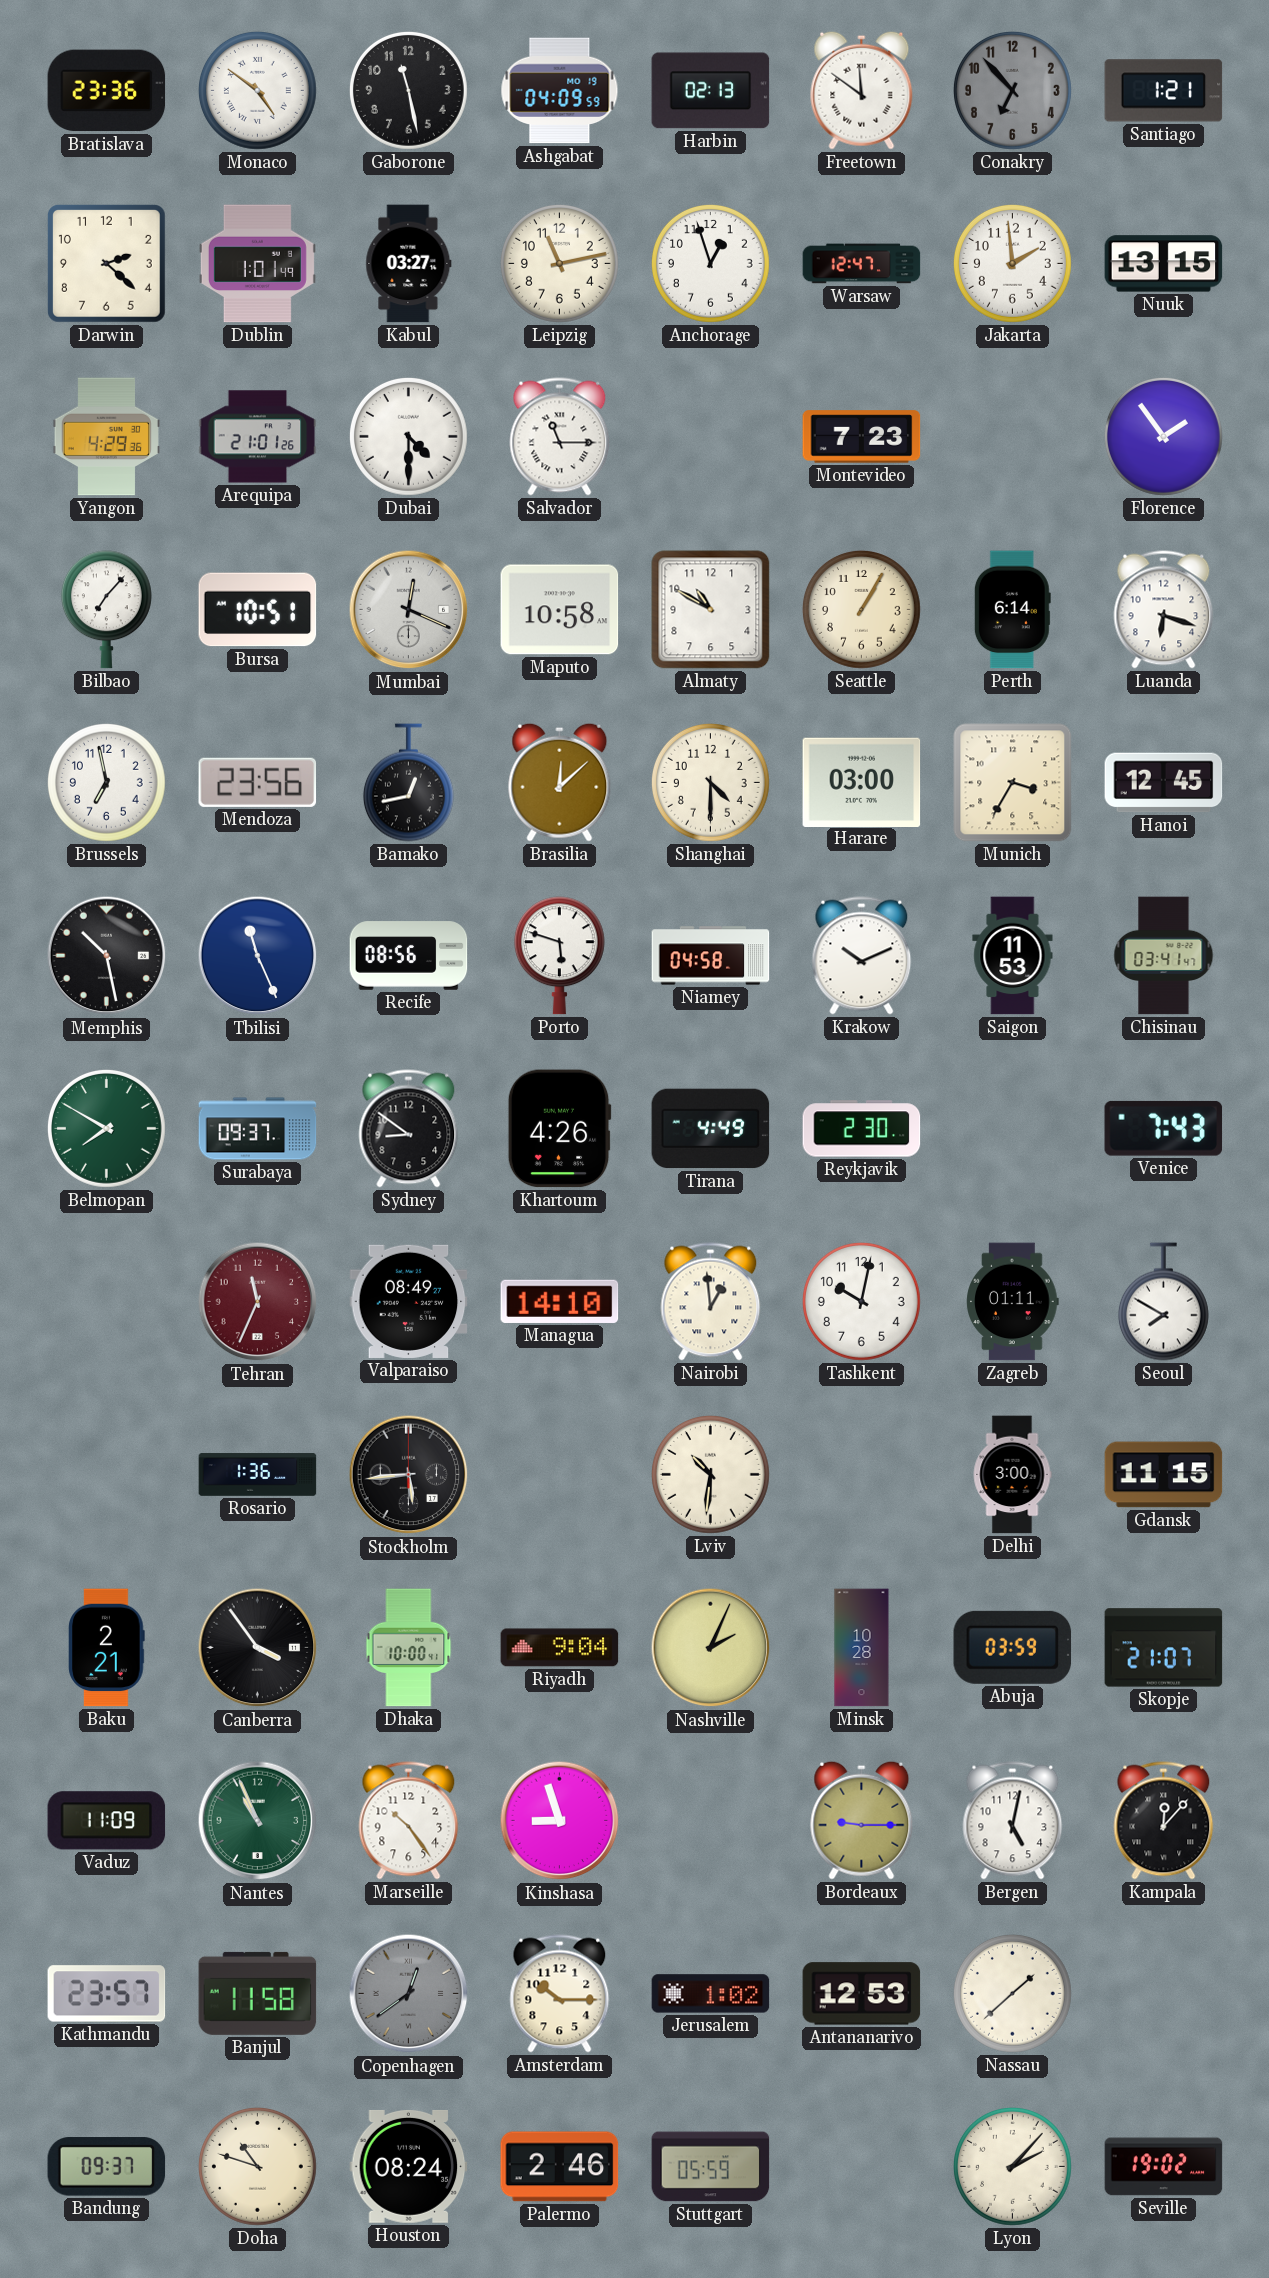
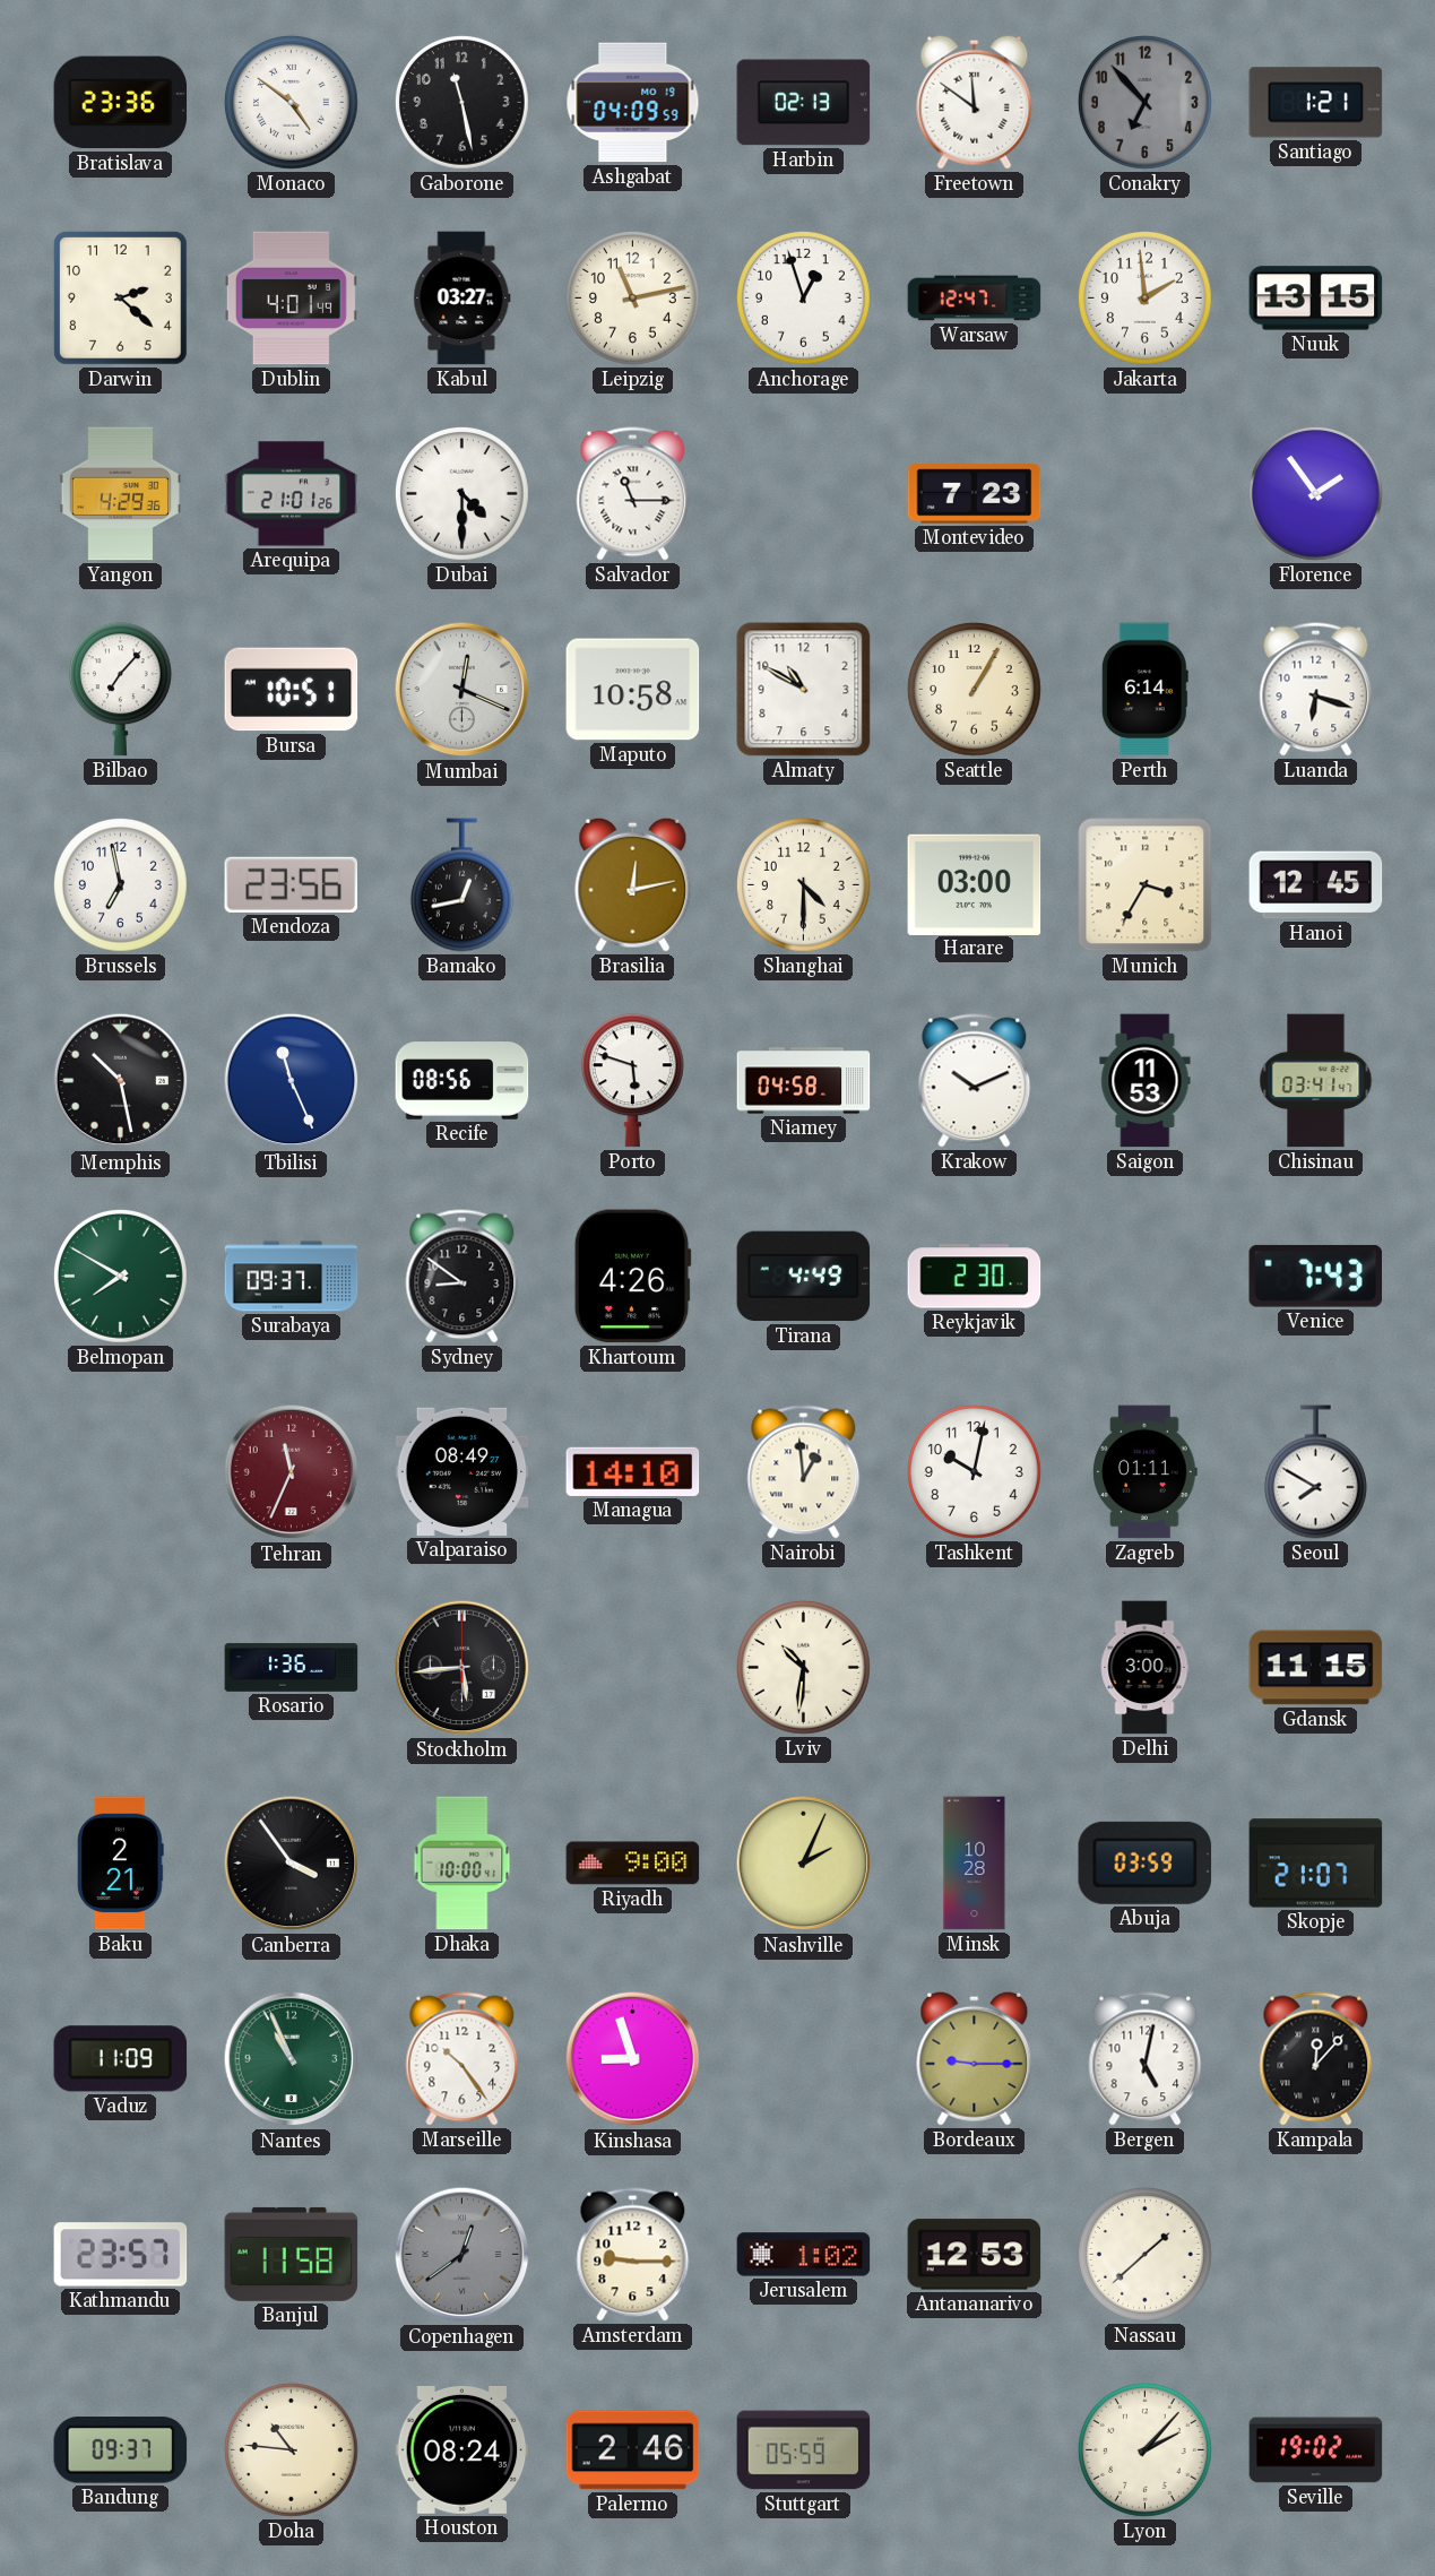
Dublin: 1:01 -> 4:01
Brasilia: 12:08 -> 12:13
Riyadh: 9:04 -> 9:00
Amsterdam: 10:15 -> 9:15
Doha: 10:48 -> 10:46
